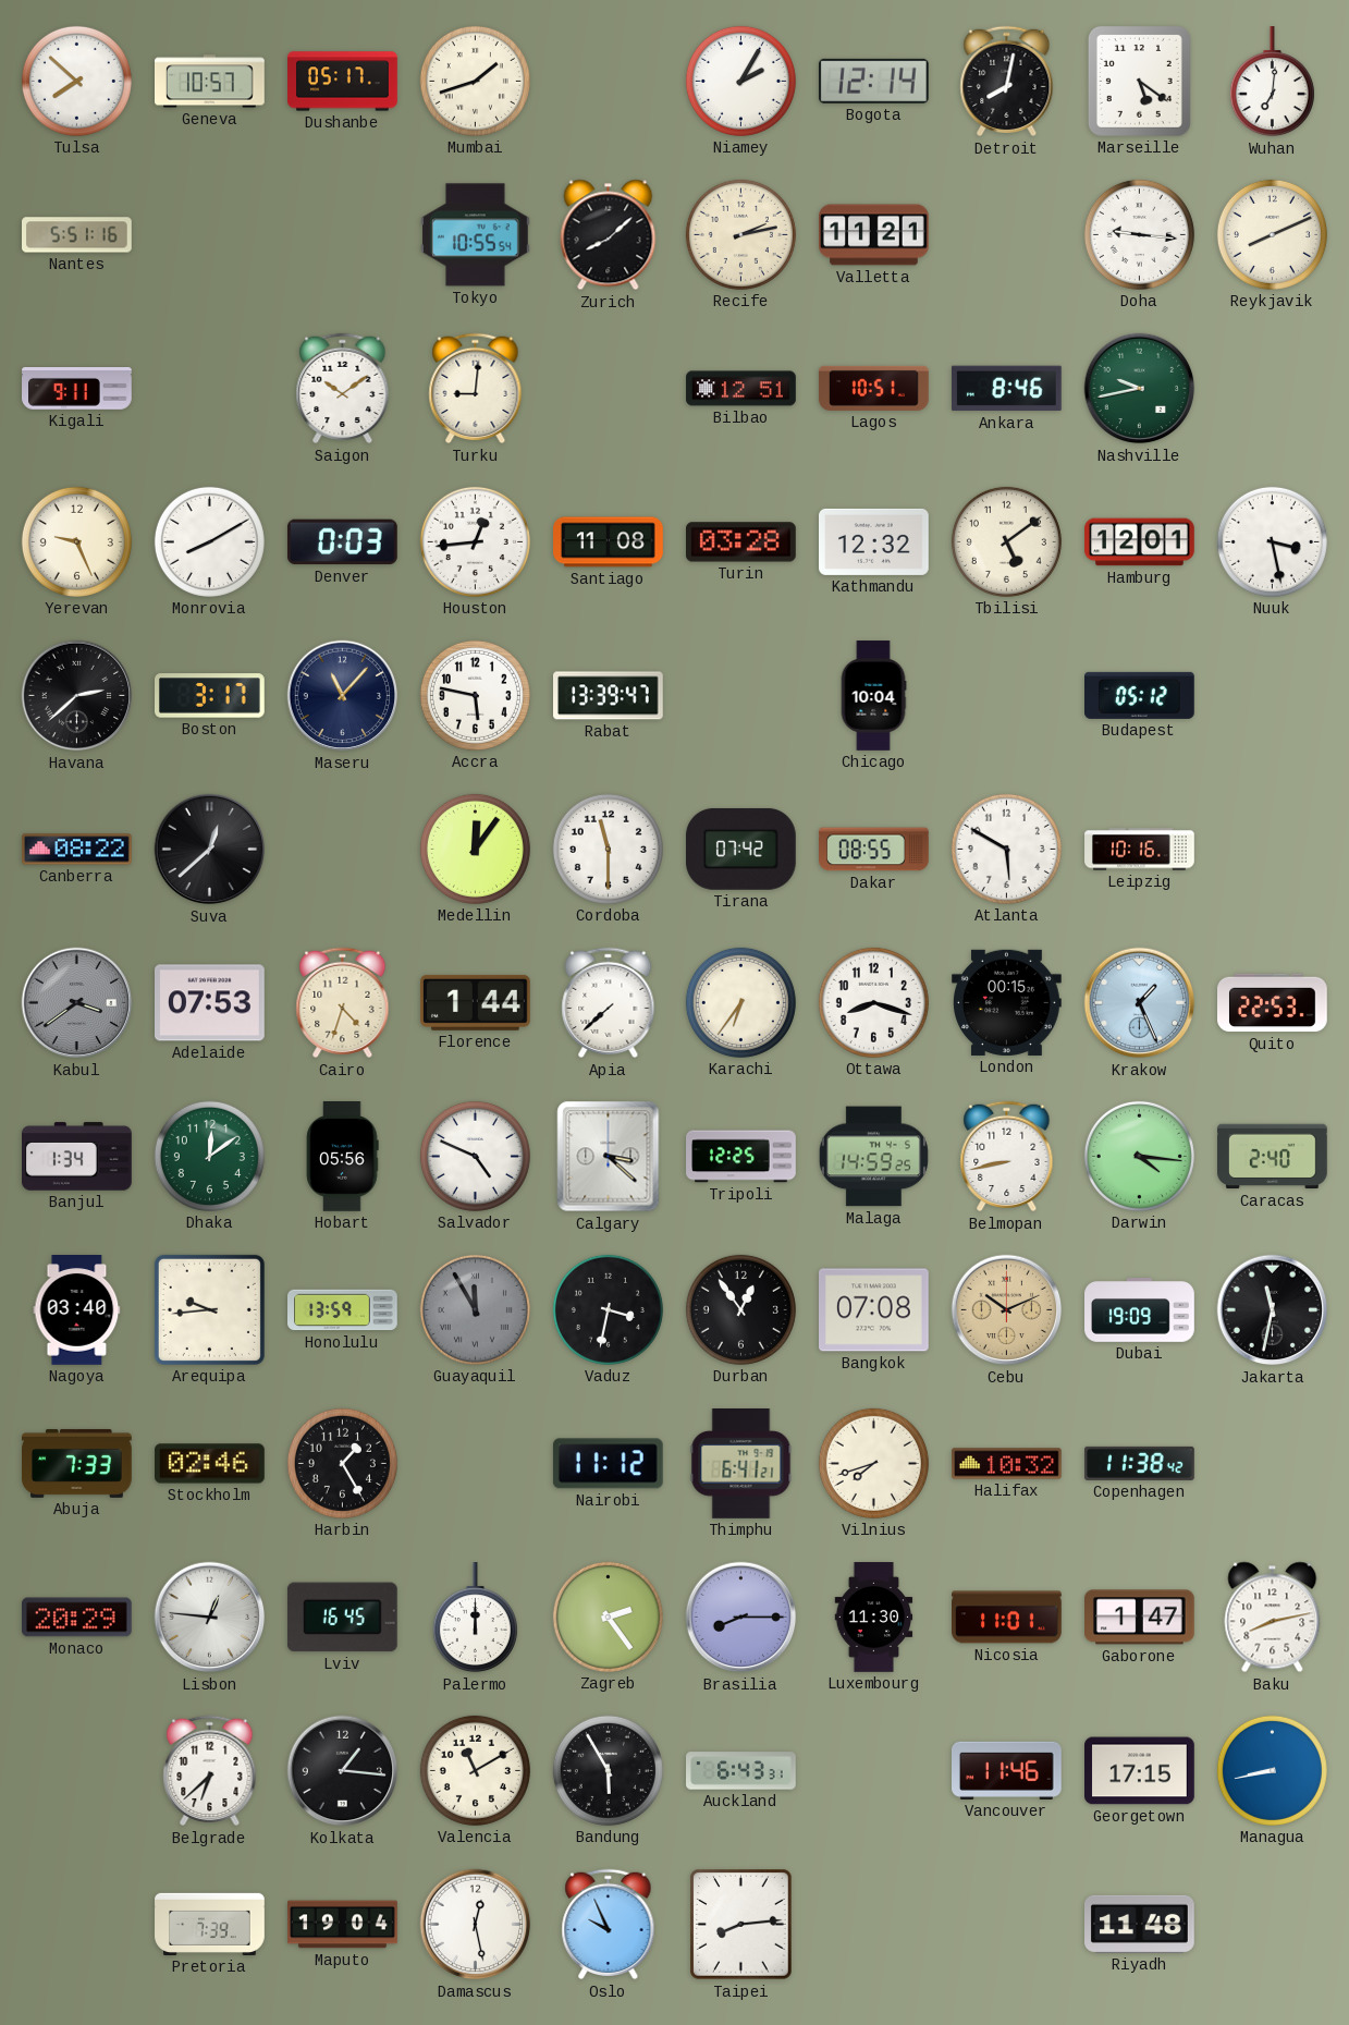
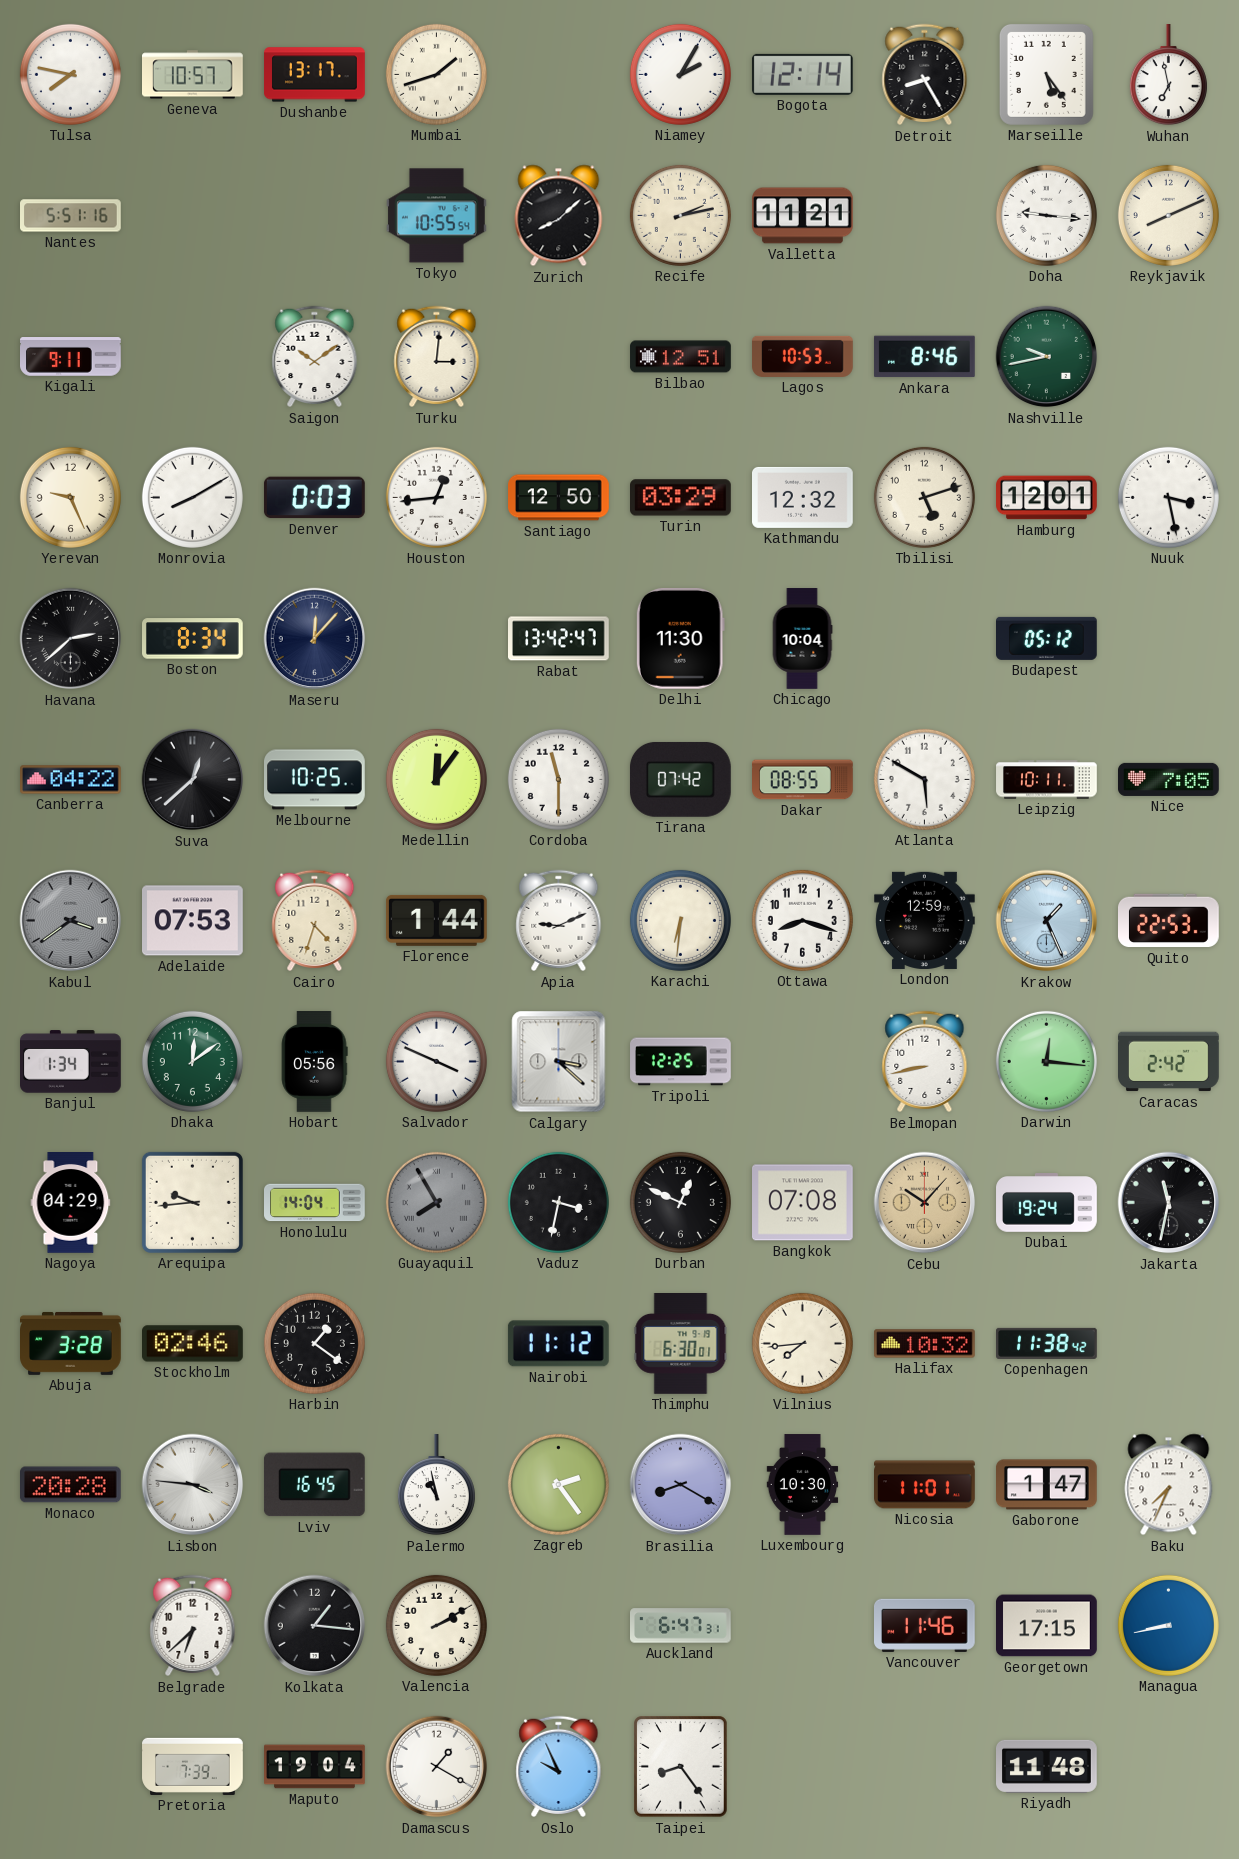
Tulsa: 7:52 -> 7:47
Dushanbe: 05:17 -> 13:17
Detroit: 8:02 -> 8:25
Marseille: 5:21 -> 5:24
Wuhan: 7:01 -> 6:58
Turku: 9:01 -> 3:01
Lagos: 10:51 -> 10:53
Santiago: 11:08 -> 12:50
Turin: 03:28 -> 03:29
Tbilisi: 5:09 -> 5:12
Boston: 3:17 -> 8:34
Maseru: 11:07 -> 12:07
Accra: 5:47 -> none
Rabat: 13:39 -> 13:42
Delhi: none -> 11:30
Canberra: 08:22 -> 04:22
Melbourne: none -> 10:25
Leipzig: 10:16 -> 10:11
Nice: none -> 7:05
Apia: 7:38 -> 9:11
Karachi: 6:36 -> 6:31
London: 00:15 -> 12:59
Salvador: 4:49 -> 3:49
Malaga: 14:59 -> none
Darwin: 4:16 -> 12:16
Caracas: 2:40 -> 2:42
Nagoya: 03:40 -> 04:29
Honolulu: 13:59 -> 14:04
Guayaquil: 11:55 -> 7:55
Durban: 12:54 -> 12:49
Cebu: 10:11 -> 10:07
Dubai: 19:09 -> 19:24
Abuja: 7:33 -> 3:28
Harbin: 1:25 -> 1:21
Thimphu: 6:41 -> 6:30
Vilnius: 7:42 -> 7:44
Monaco: 20:29 -> 20:28
Lisbon: 12:46 -> 3:46
Palermo: 12:00 -> 10:58
Brasilia: 8:15 -> 8:20
Luxembourg: 11:30 -> 10:30
Baku: 8:13 -> 7:34
Valencia: 11:10 -> 2:10
Bandung: 5:55 -> none
Auckland: 6:43 -> 6:47
Damascus: 12:28 -> 1:20
Taipei: 8:14 -> 8:24
